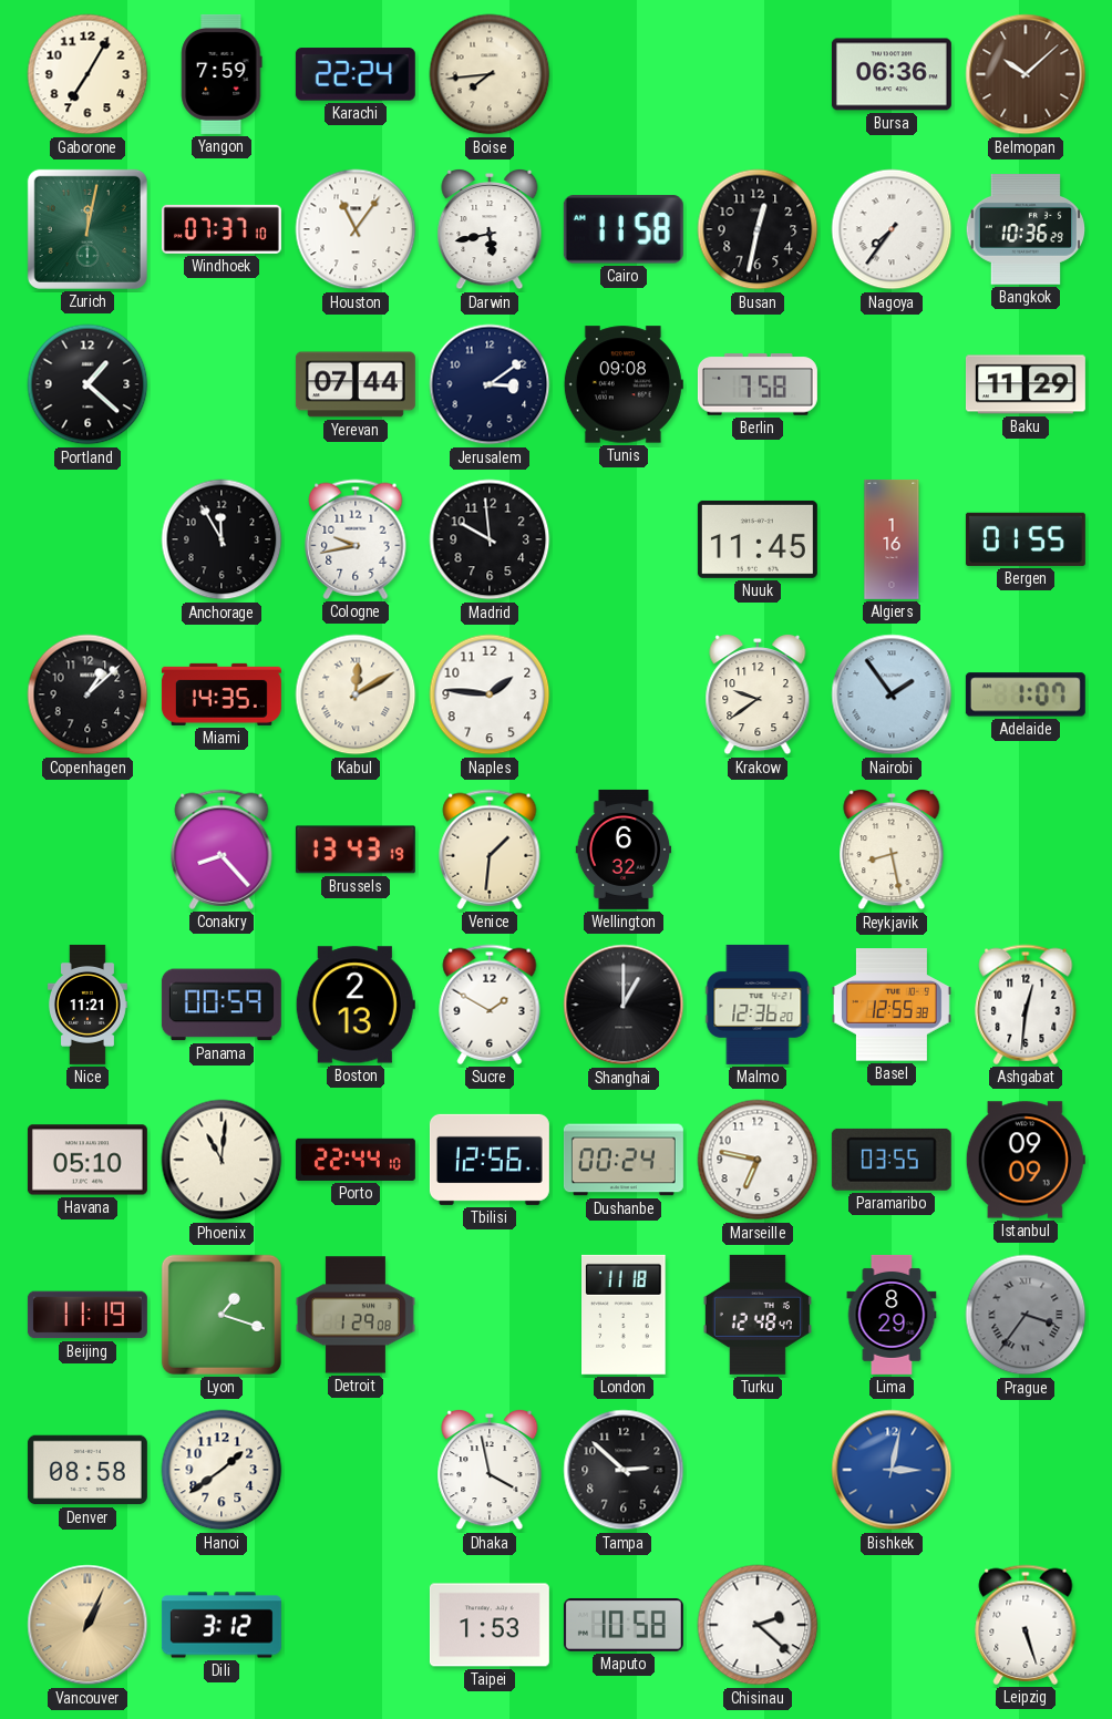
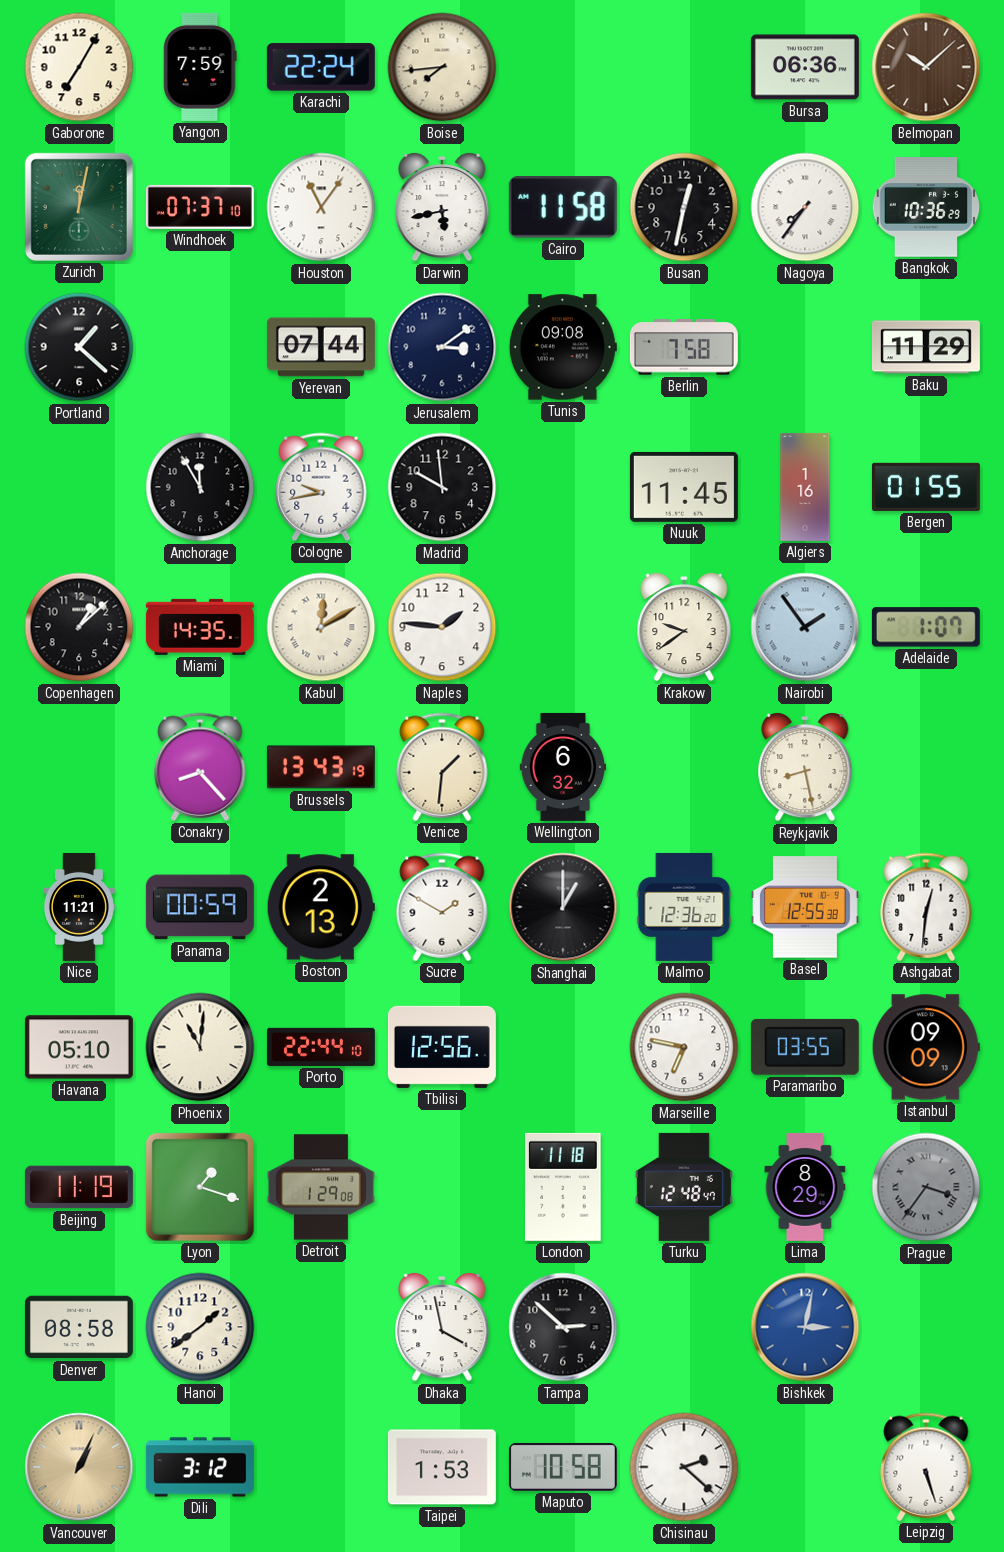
Dushanbe: 00:24 -> none
